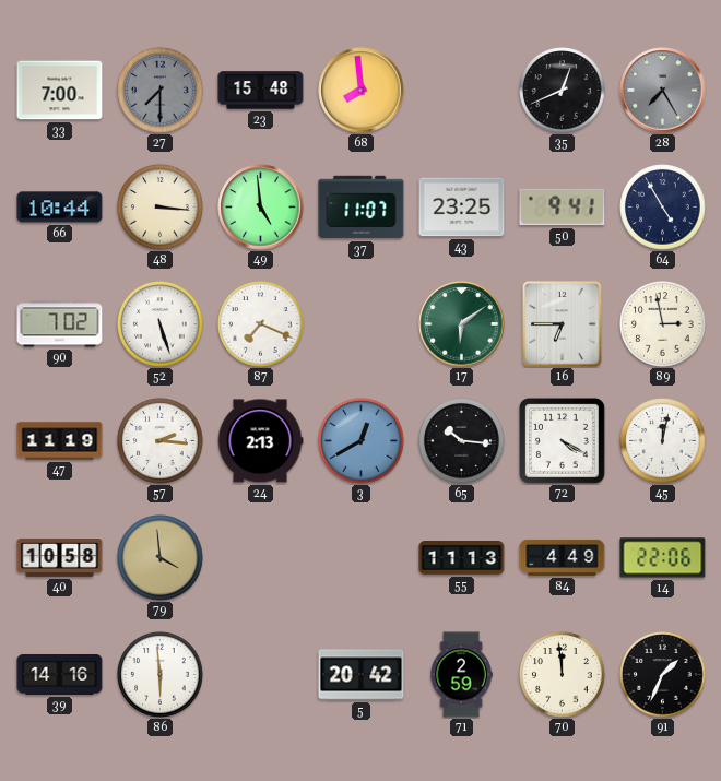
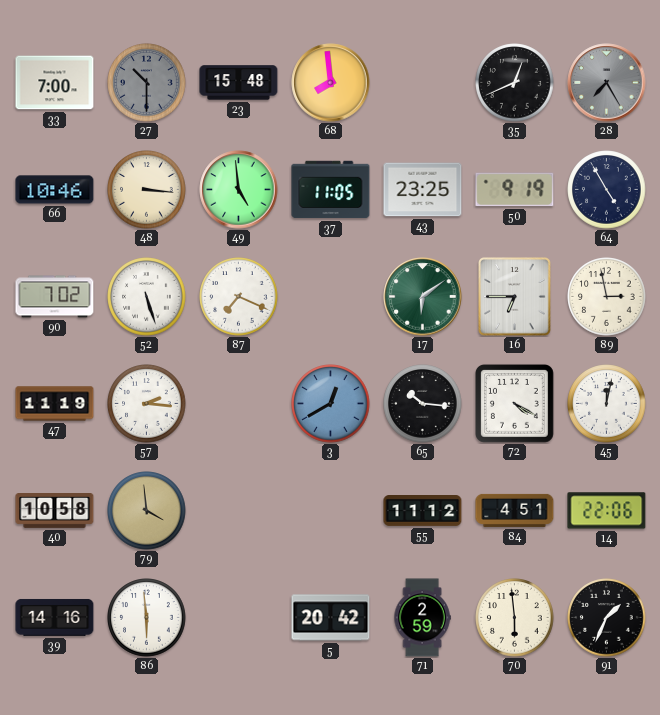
27: 7:30 -> 10:30
66: 10:44 -> 10:46
37: 11:07 -> 11:05
50: 9:41 -> 9:19
24: 2:13 -> none
55: 11:13 -> 11:12
84: 4:49 -> 4:51
70: 11:59 -> 5:59
